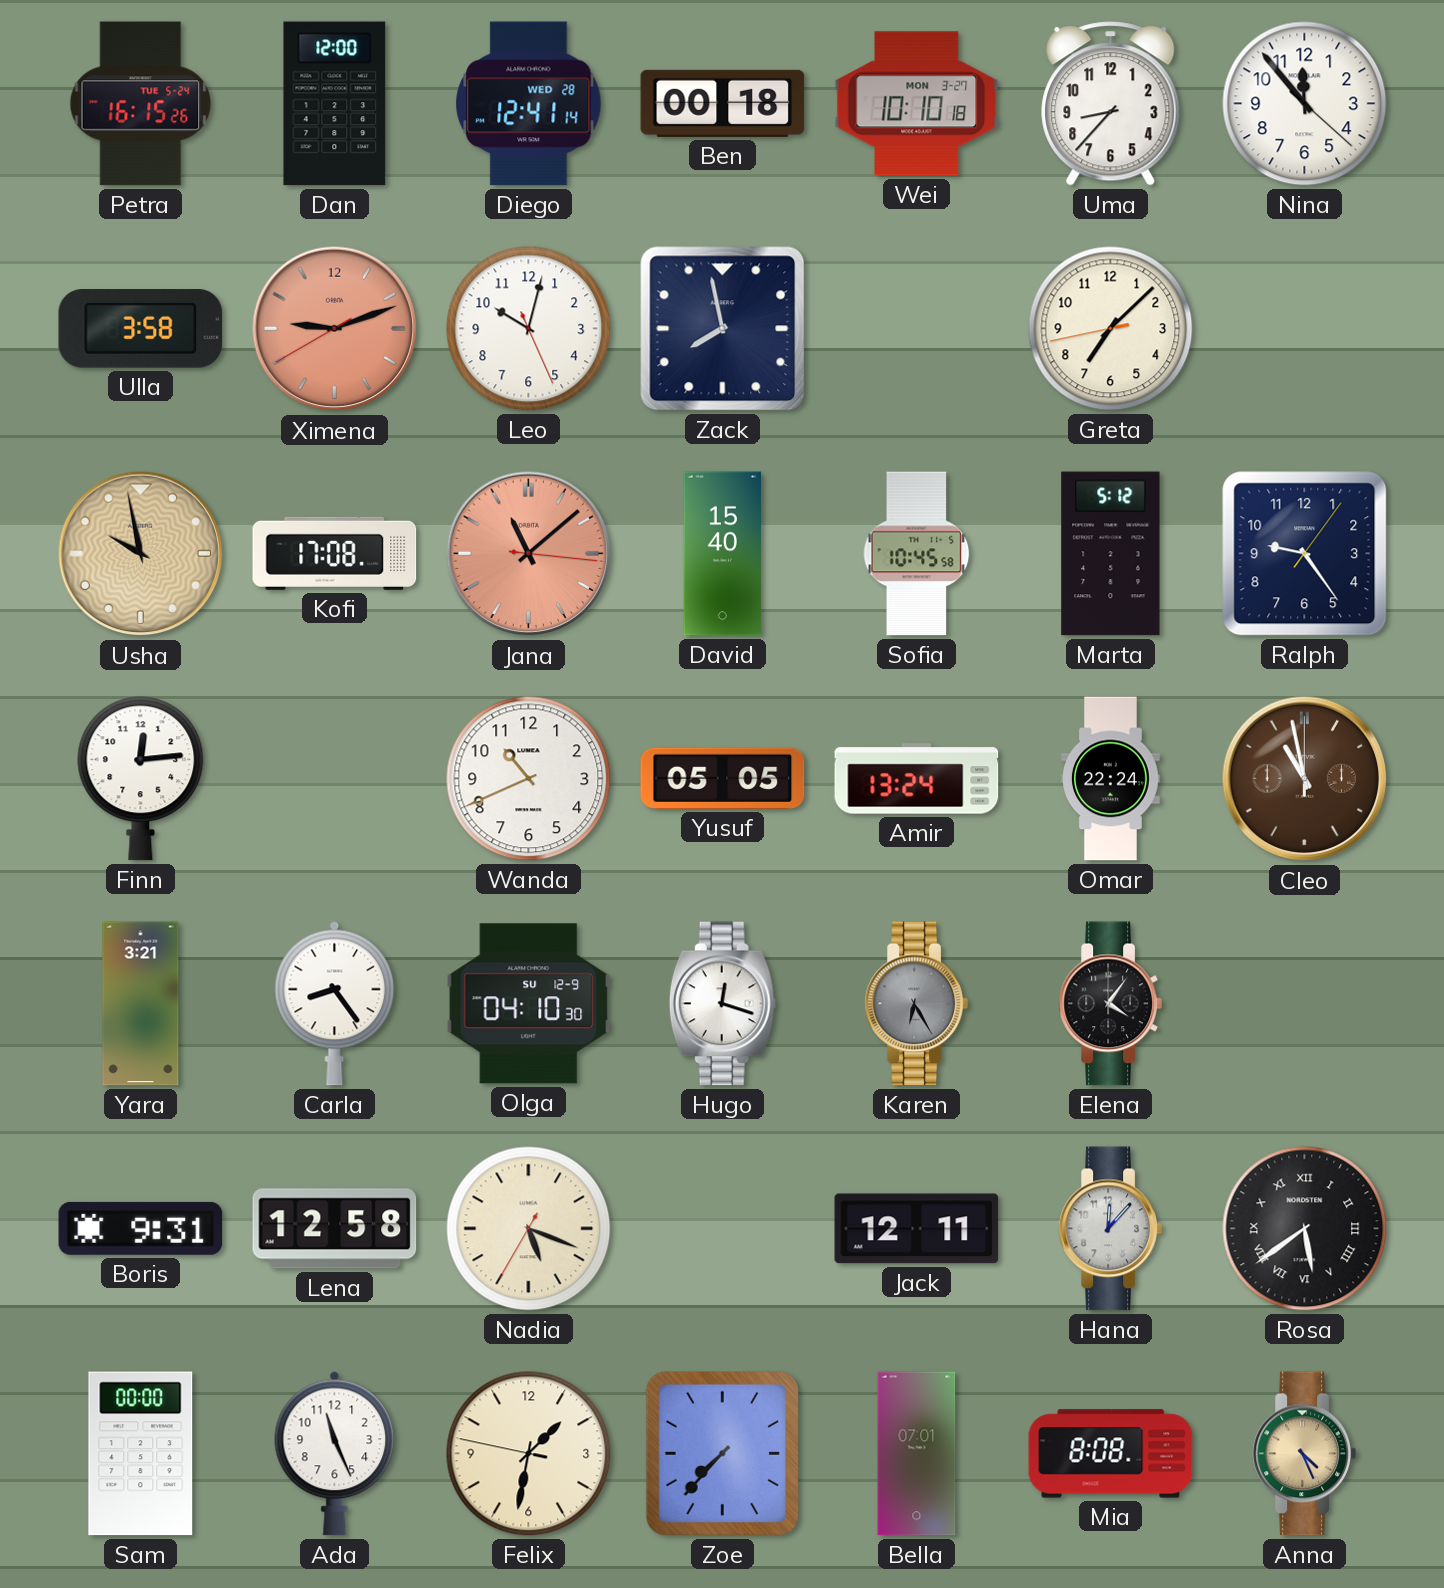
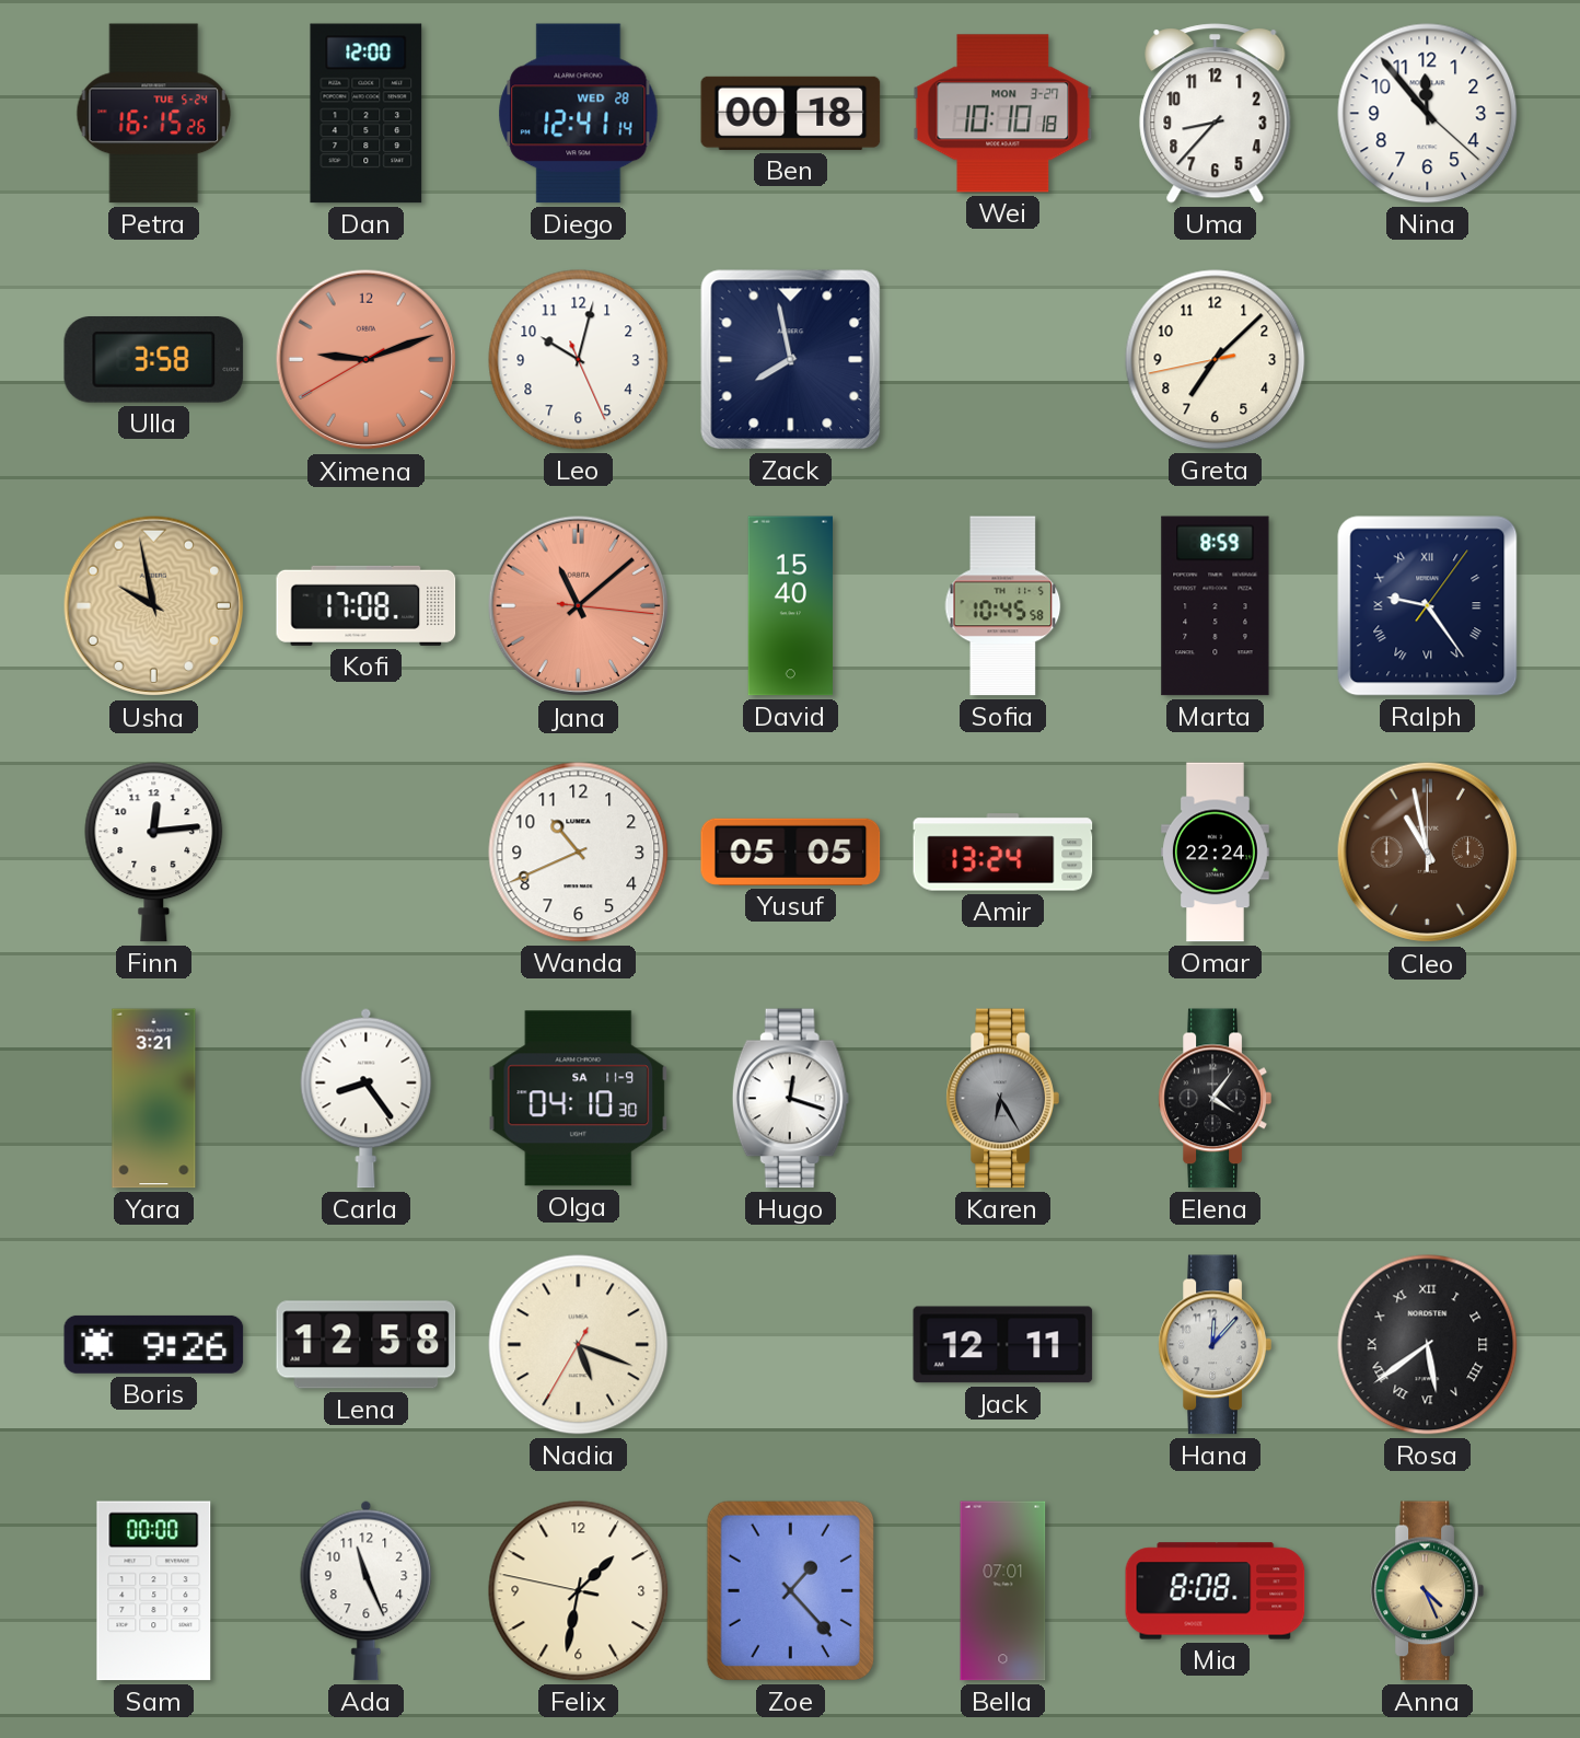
Marta: 5:12 -> 8:59
Ralph numerals: Arabic -> Roman
Olga date: SU 12-9 -> SA 11-9
Boris: 9:31 -> 9:26
Zoe: 7:37 -> 1:23
